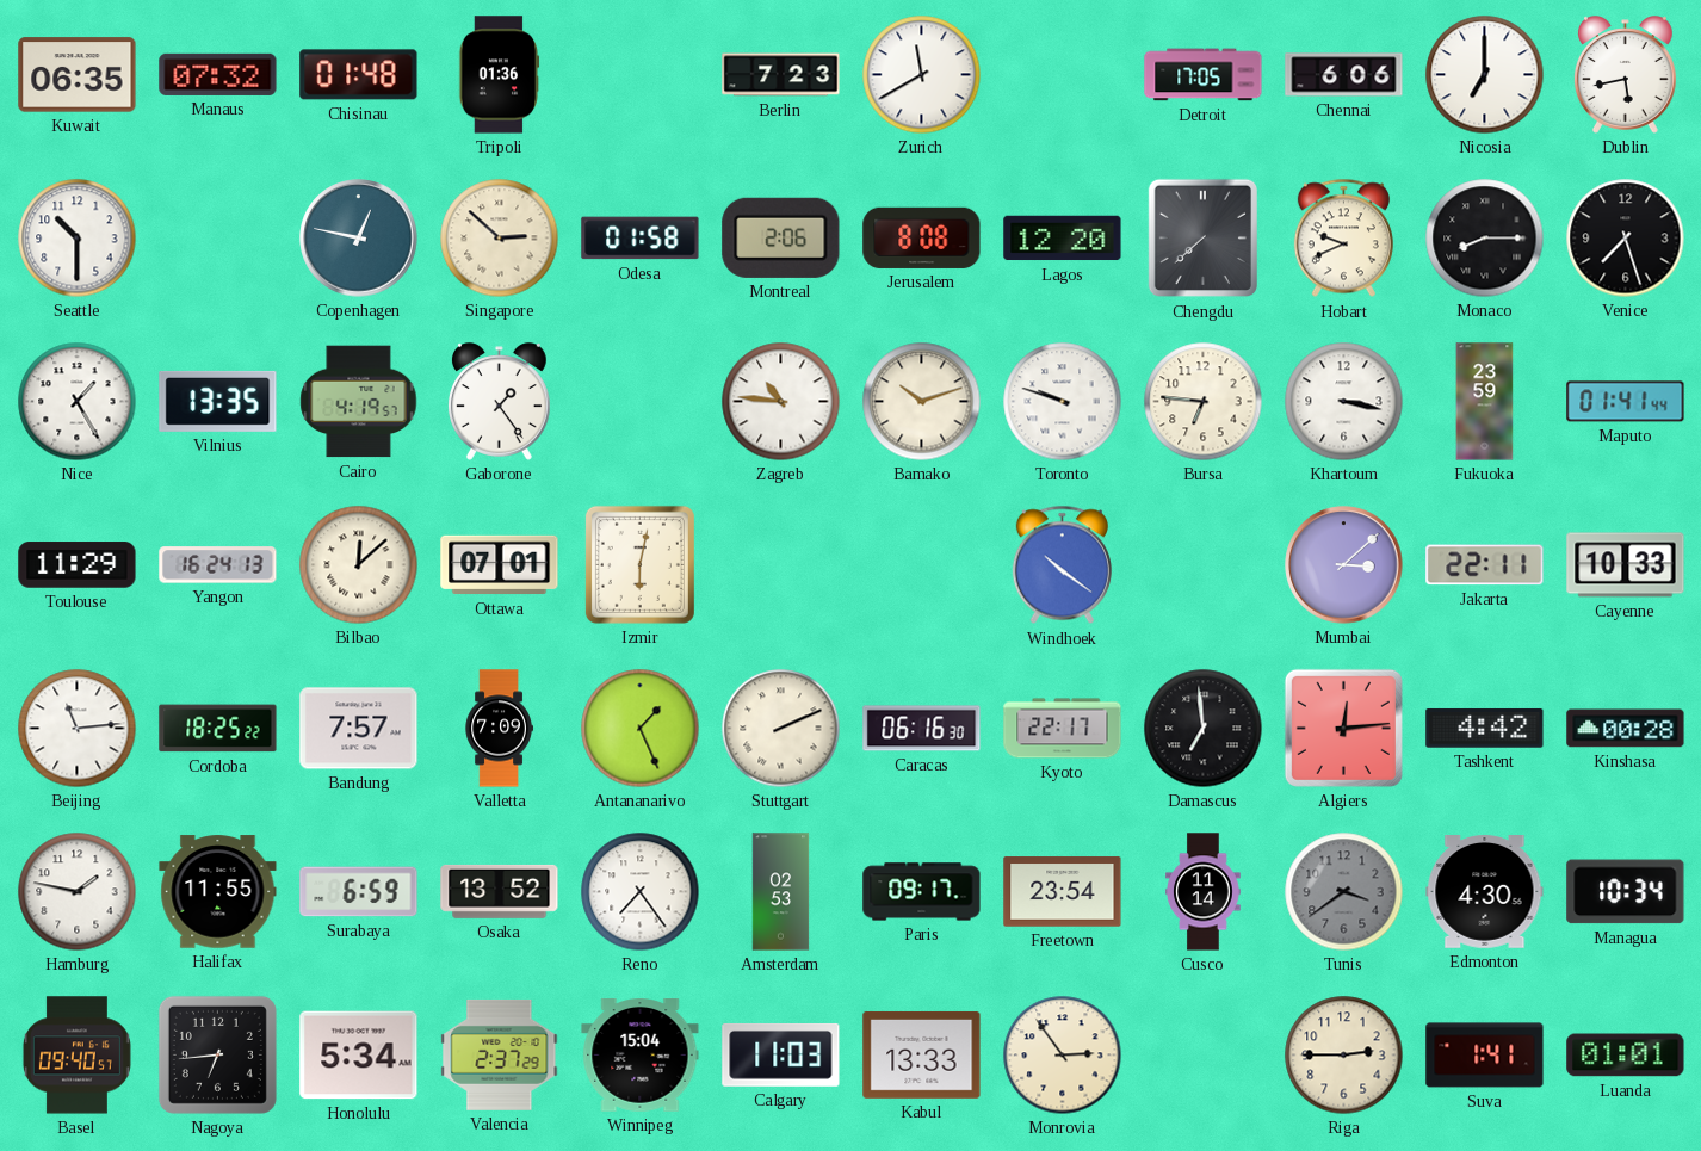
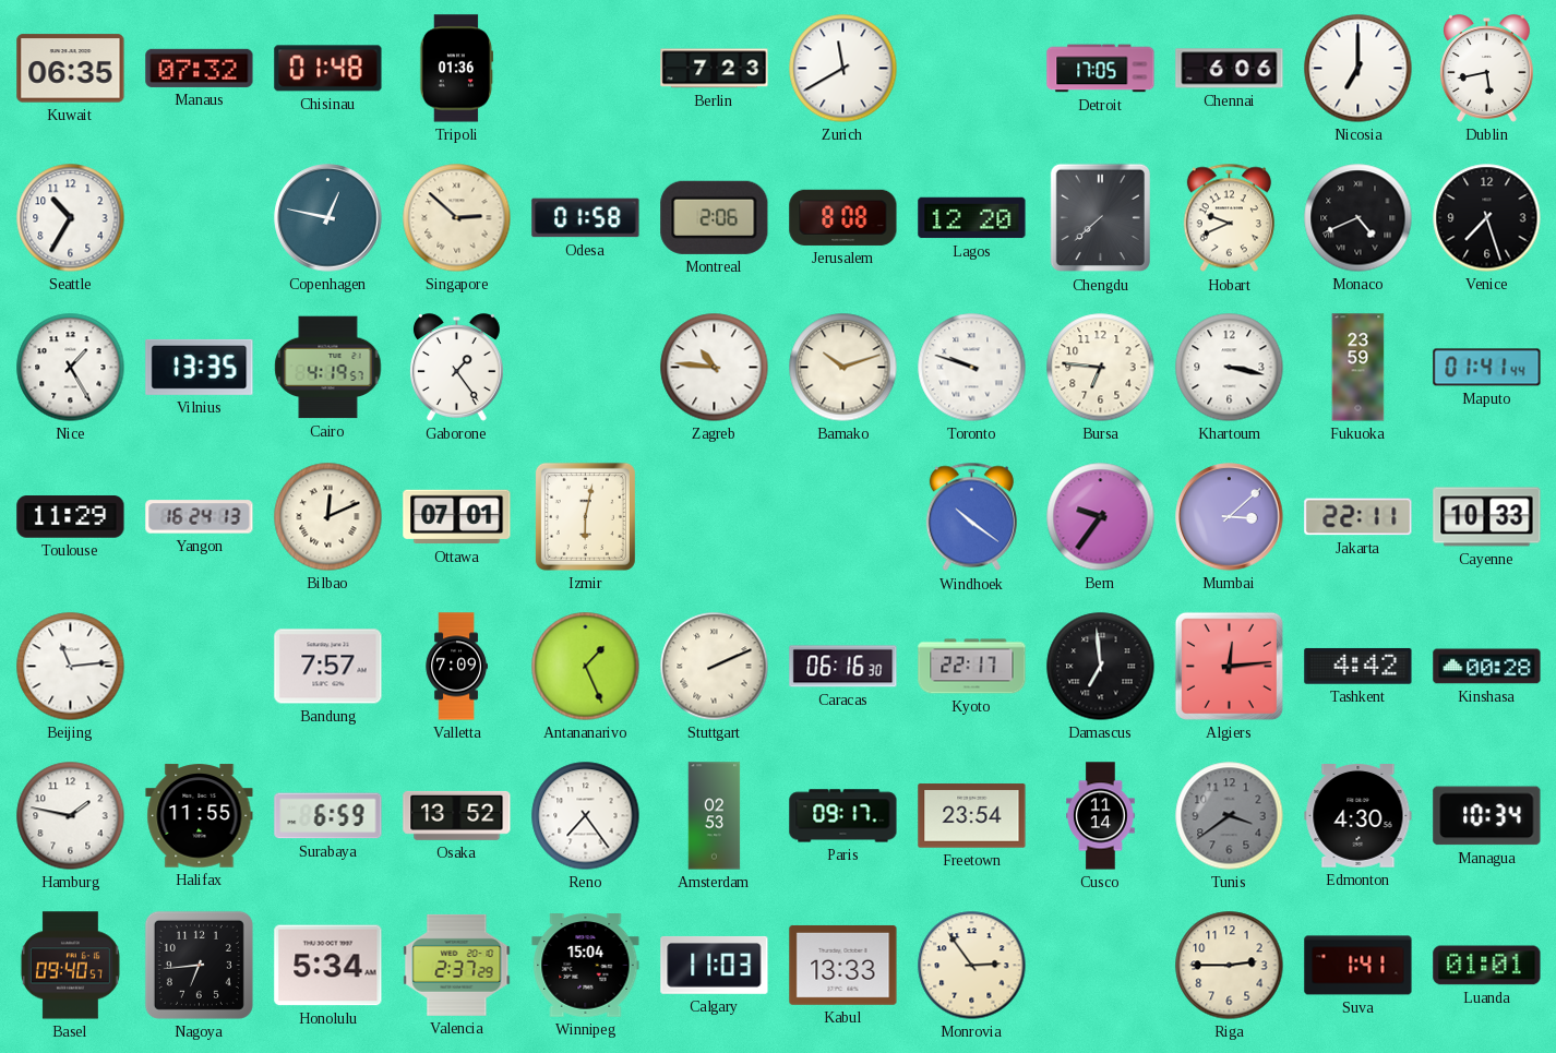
Seattle: 10:30 -> 10:35
Monaco: 8:15 -> 4:41
Bilbao: 12:08 -> 12:11
Bern: none -> 9:36
Cordoba: 18:25 -> none
